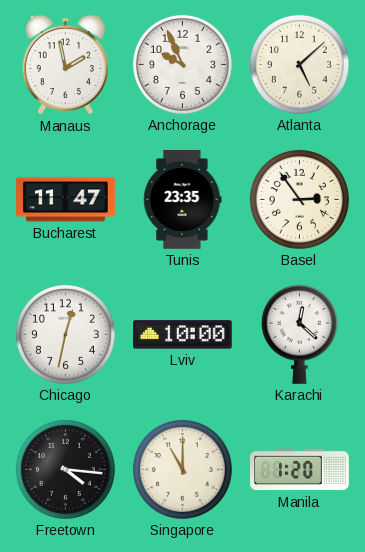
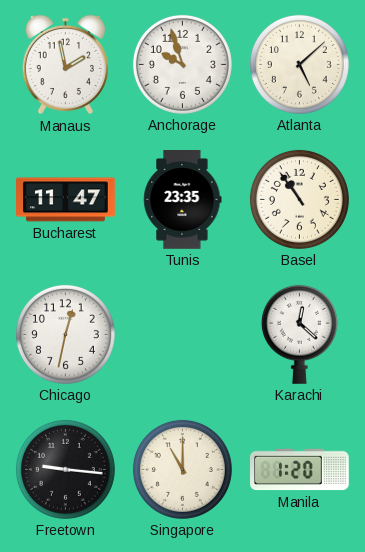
Anchorage: 9:56 -> 9:57
Basel: 2:54 -> 10:54
Lviv: 10:00 -> none
Freetown: 4:16 -> 9:16
